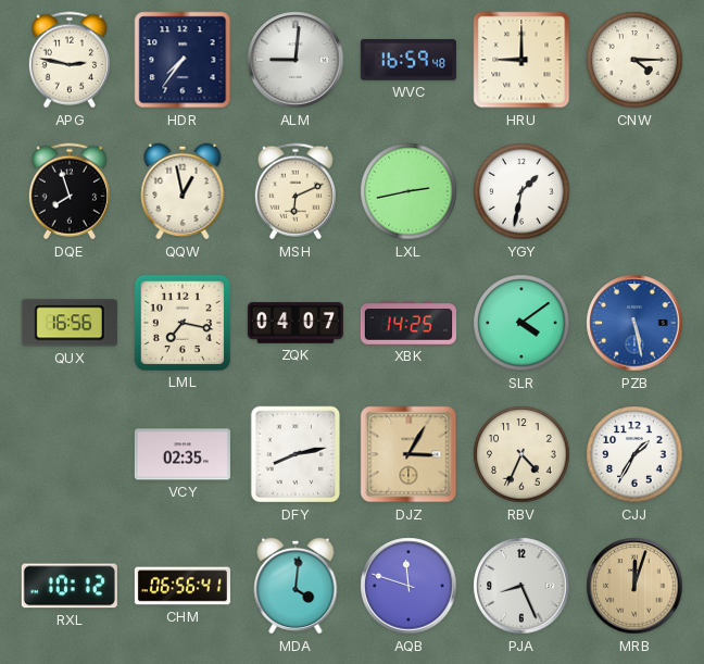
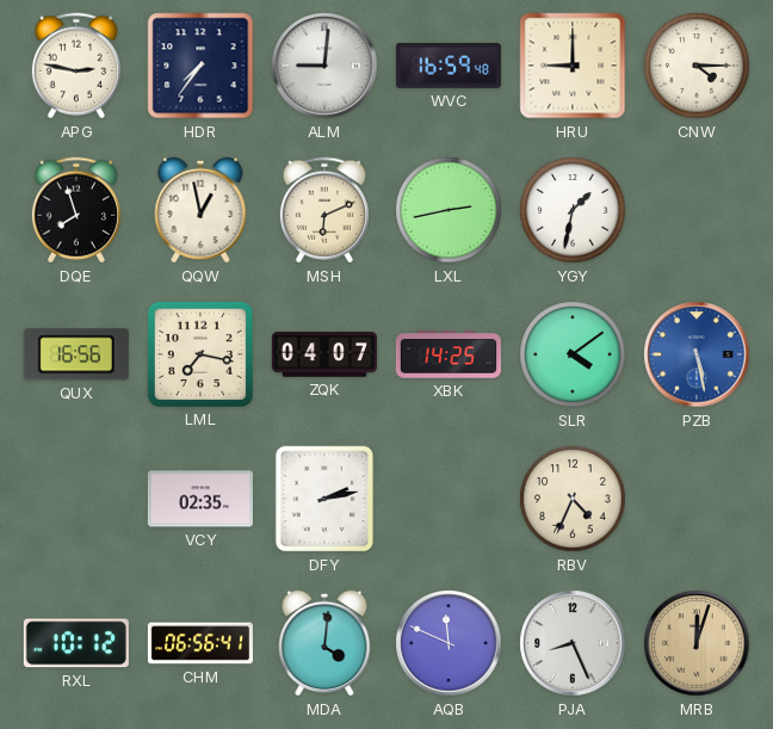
DFY: 8:13 -> 2:13
DJZ: 3:05 -> none
CJJ: 1:35 -> none
AQB: 11:48 -> 11:49
